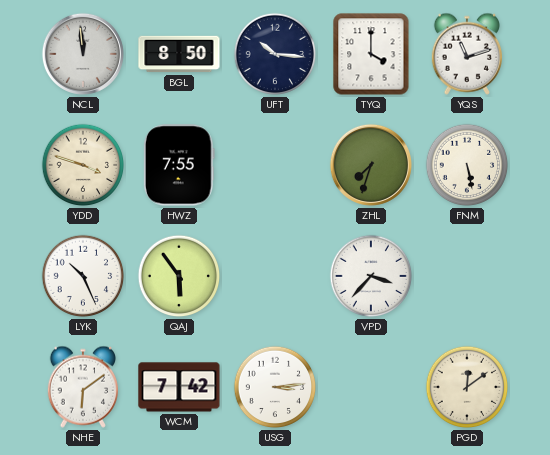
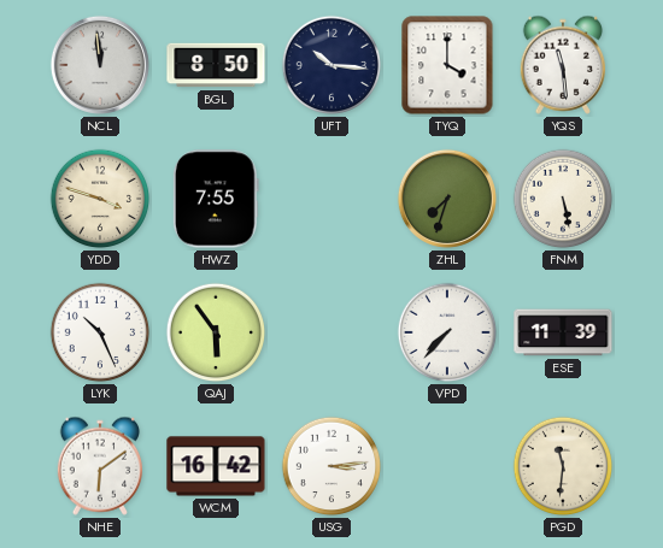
YQS: 11:12 -> 11:29
VPD: 3:37 -> 7:37
ESE: none -> 11:39
WCM: 7:42 -> 16:42
PGD: 12:09 -> 11:31
